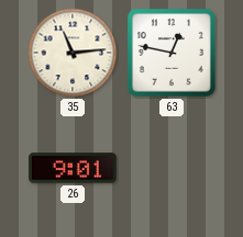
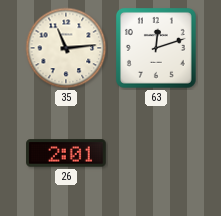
63: 12:47 -> 12:12
26: 9:01 -> 2:01
